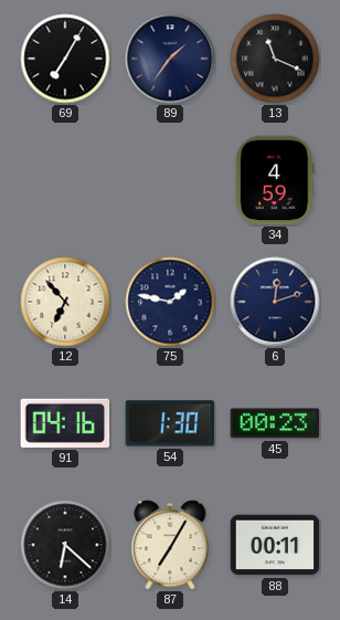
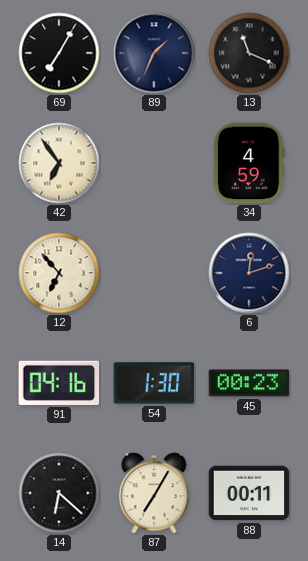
89: 1:36 -> 1:34
42: none -> 6:54
75: 1:47 -> none
